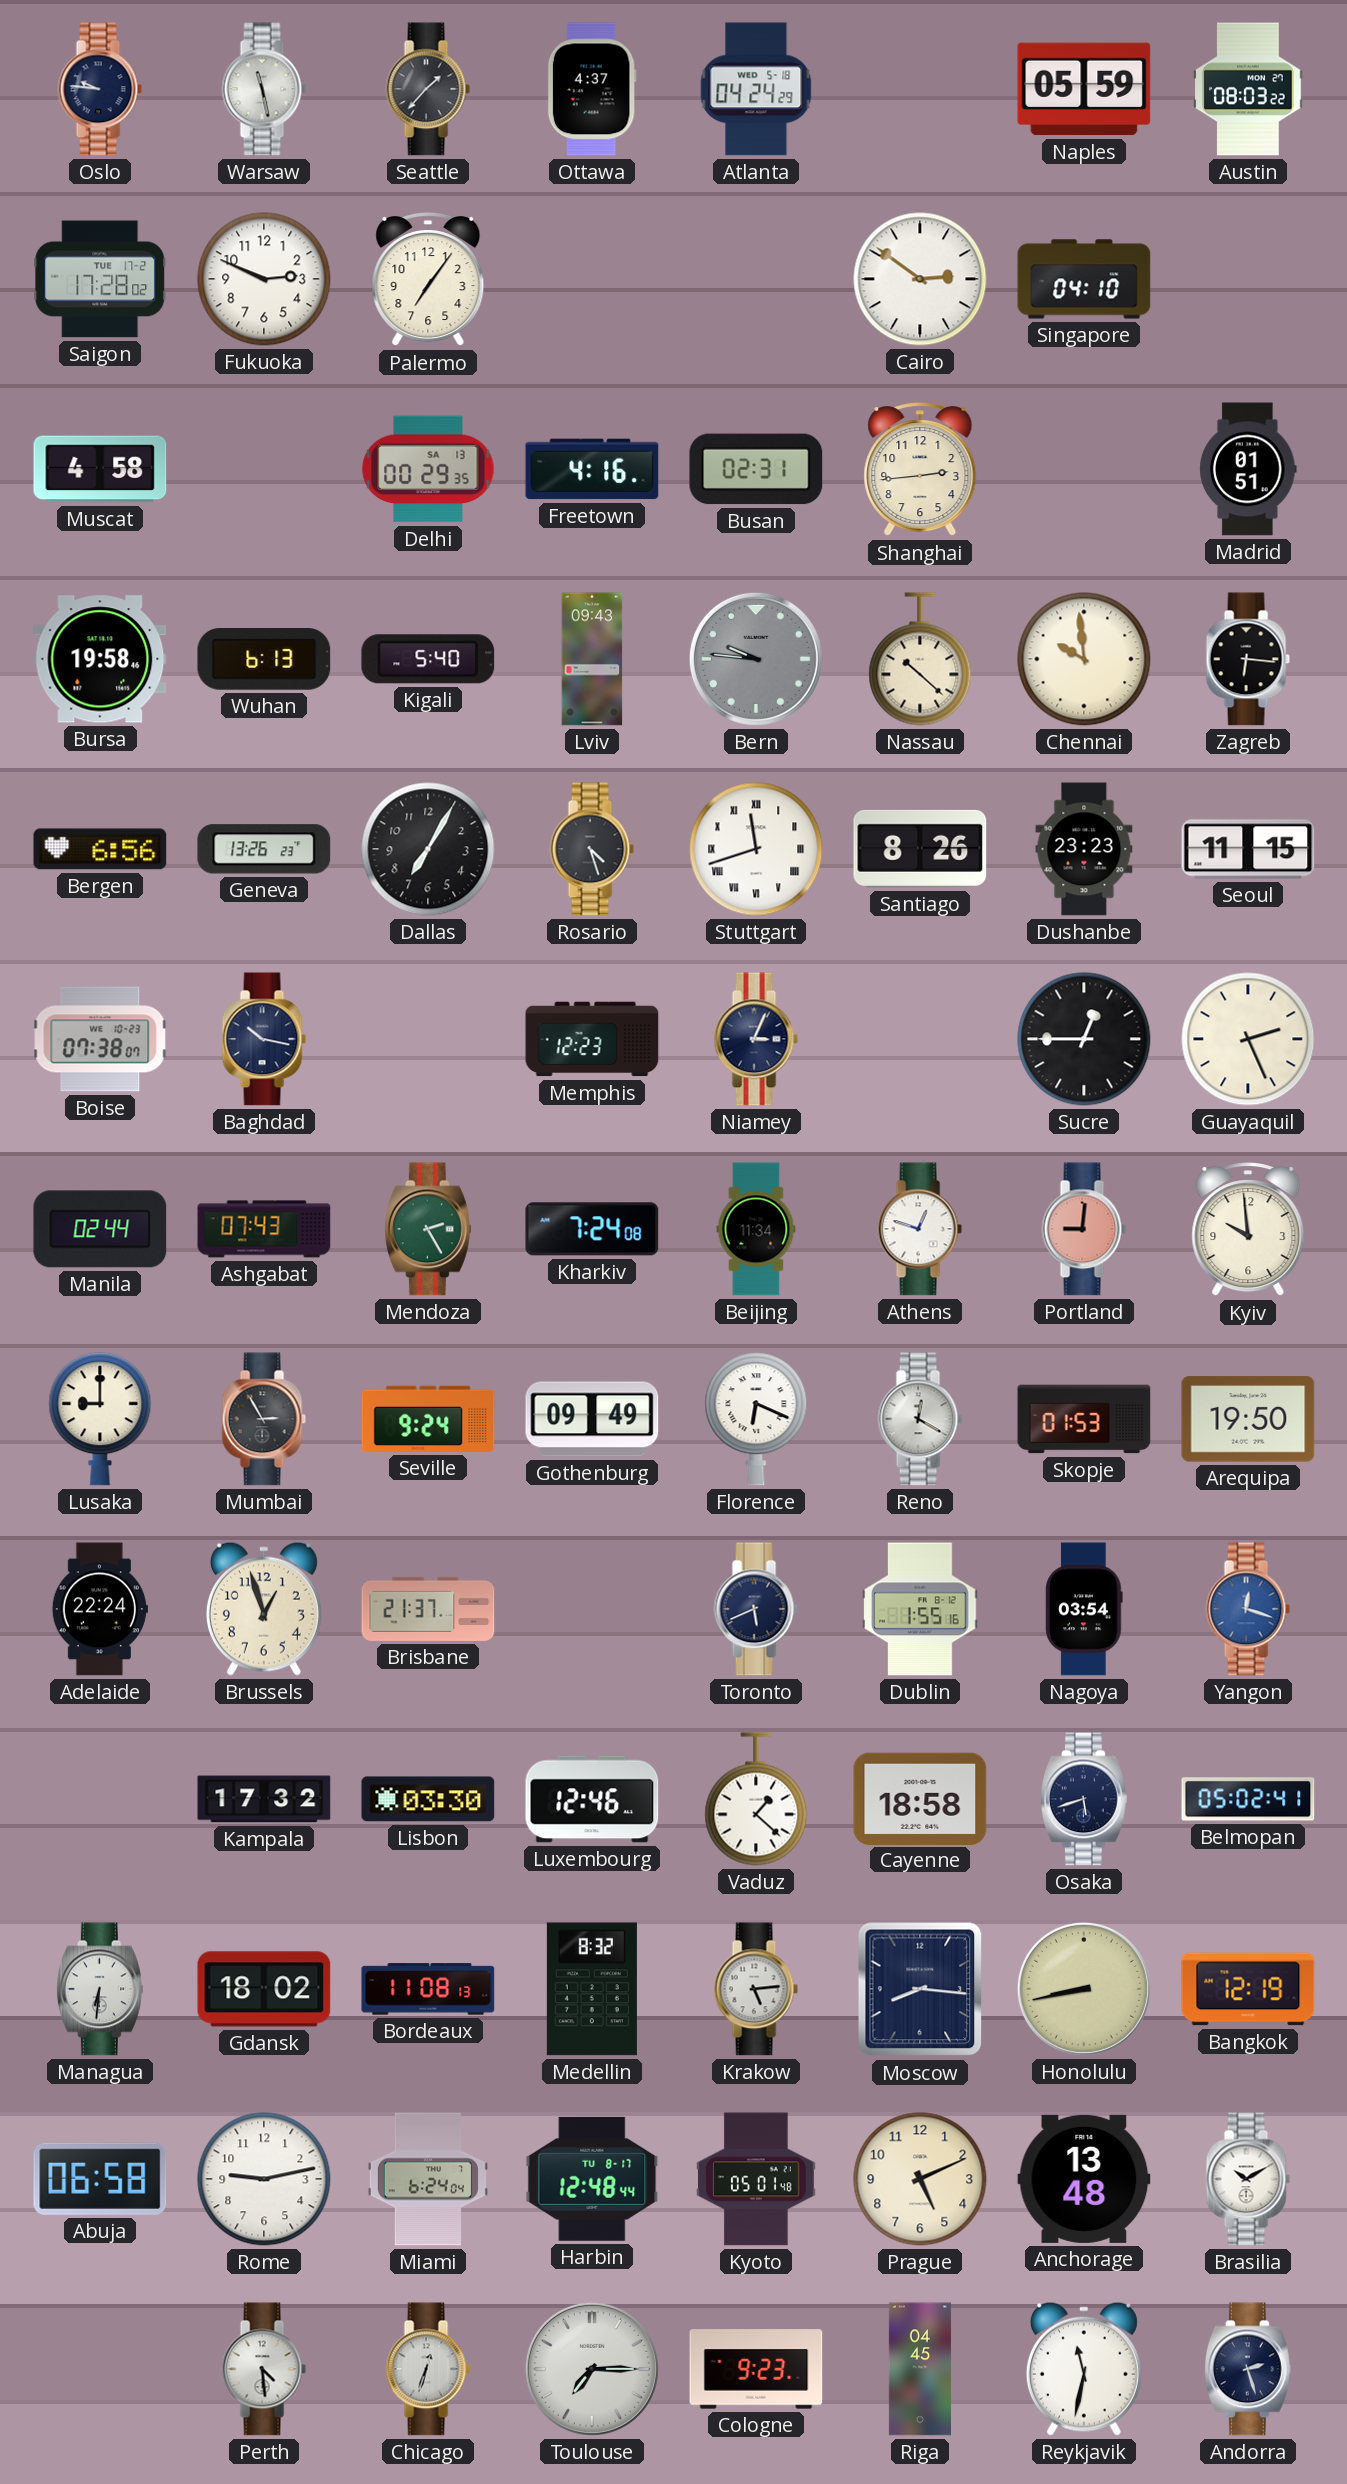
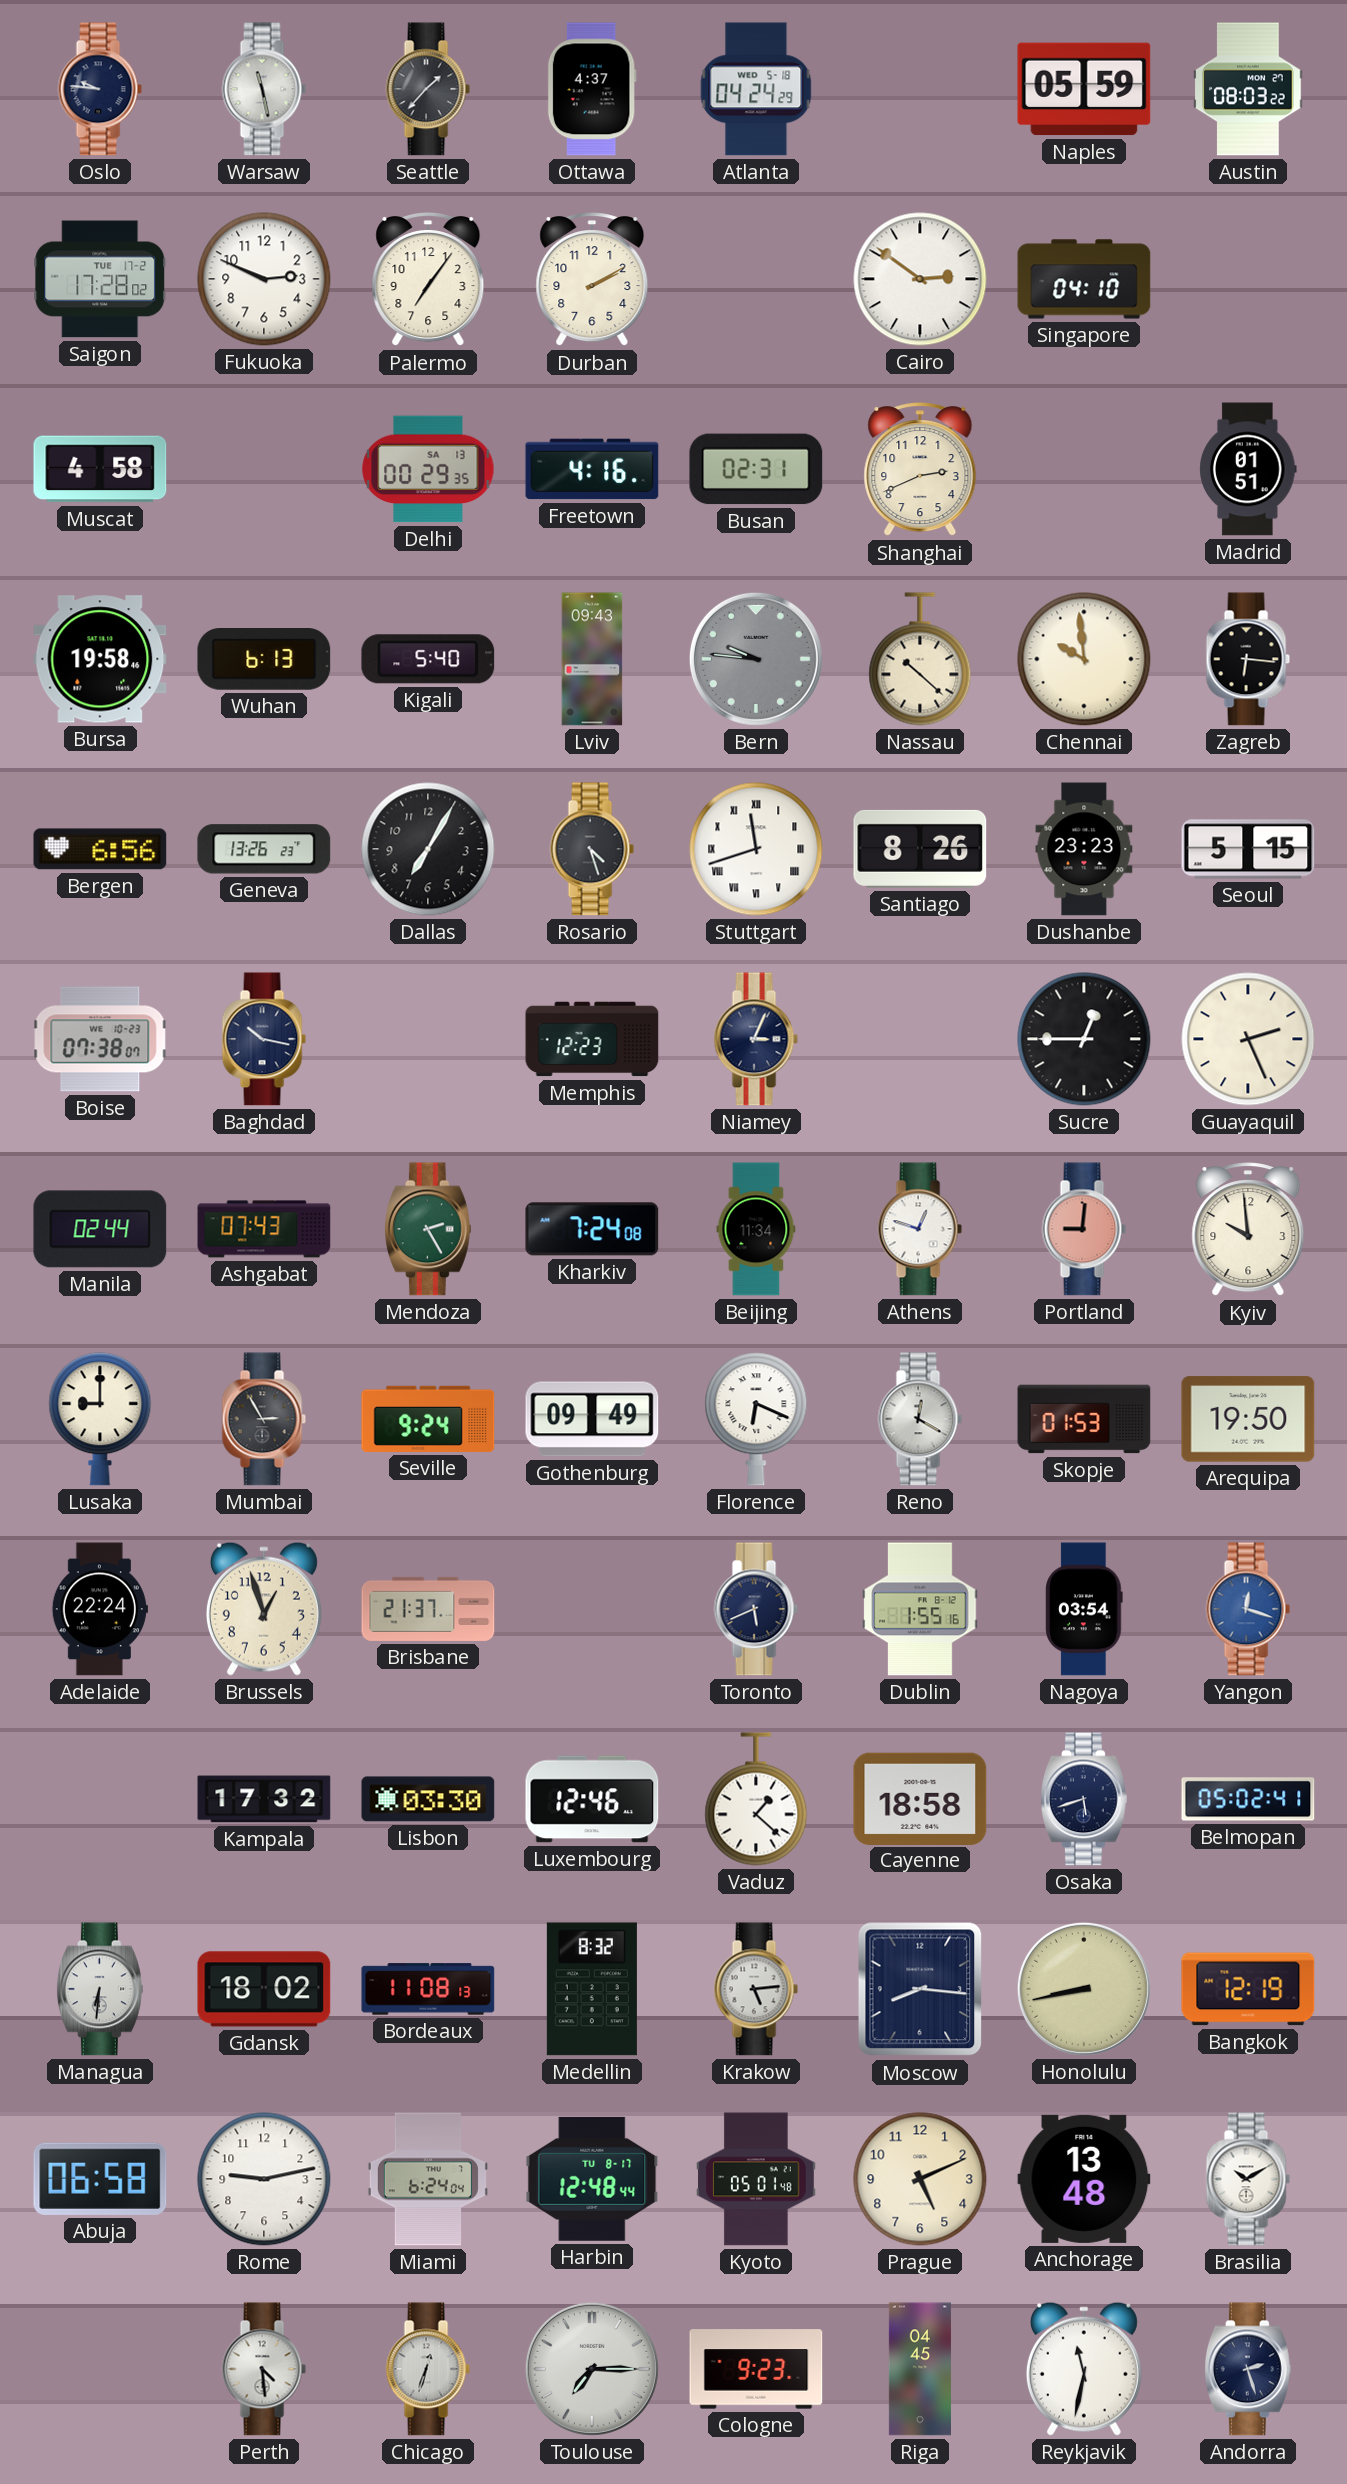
Durban: none -> 2:10
Shanghai: 2:44 -> 2:41
Seoul: 11:15 -> 5:15
